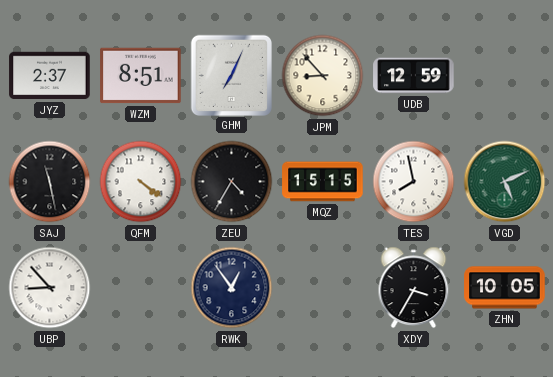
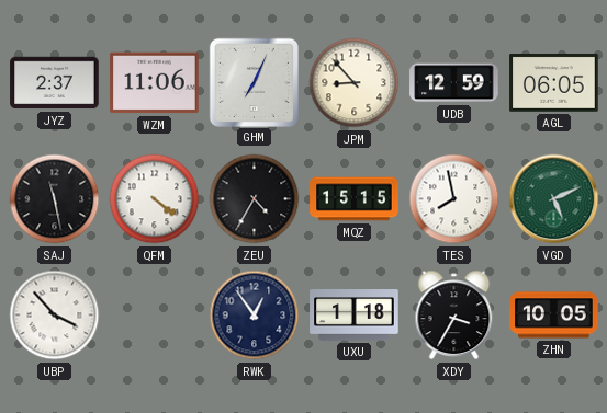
WZM: 8:51 -> 11:06
AGL: none -> 06:05
UBP: 8:53 -> 3:53
UXU: none -> 1:18
